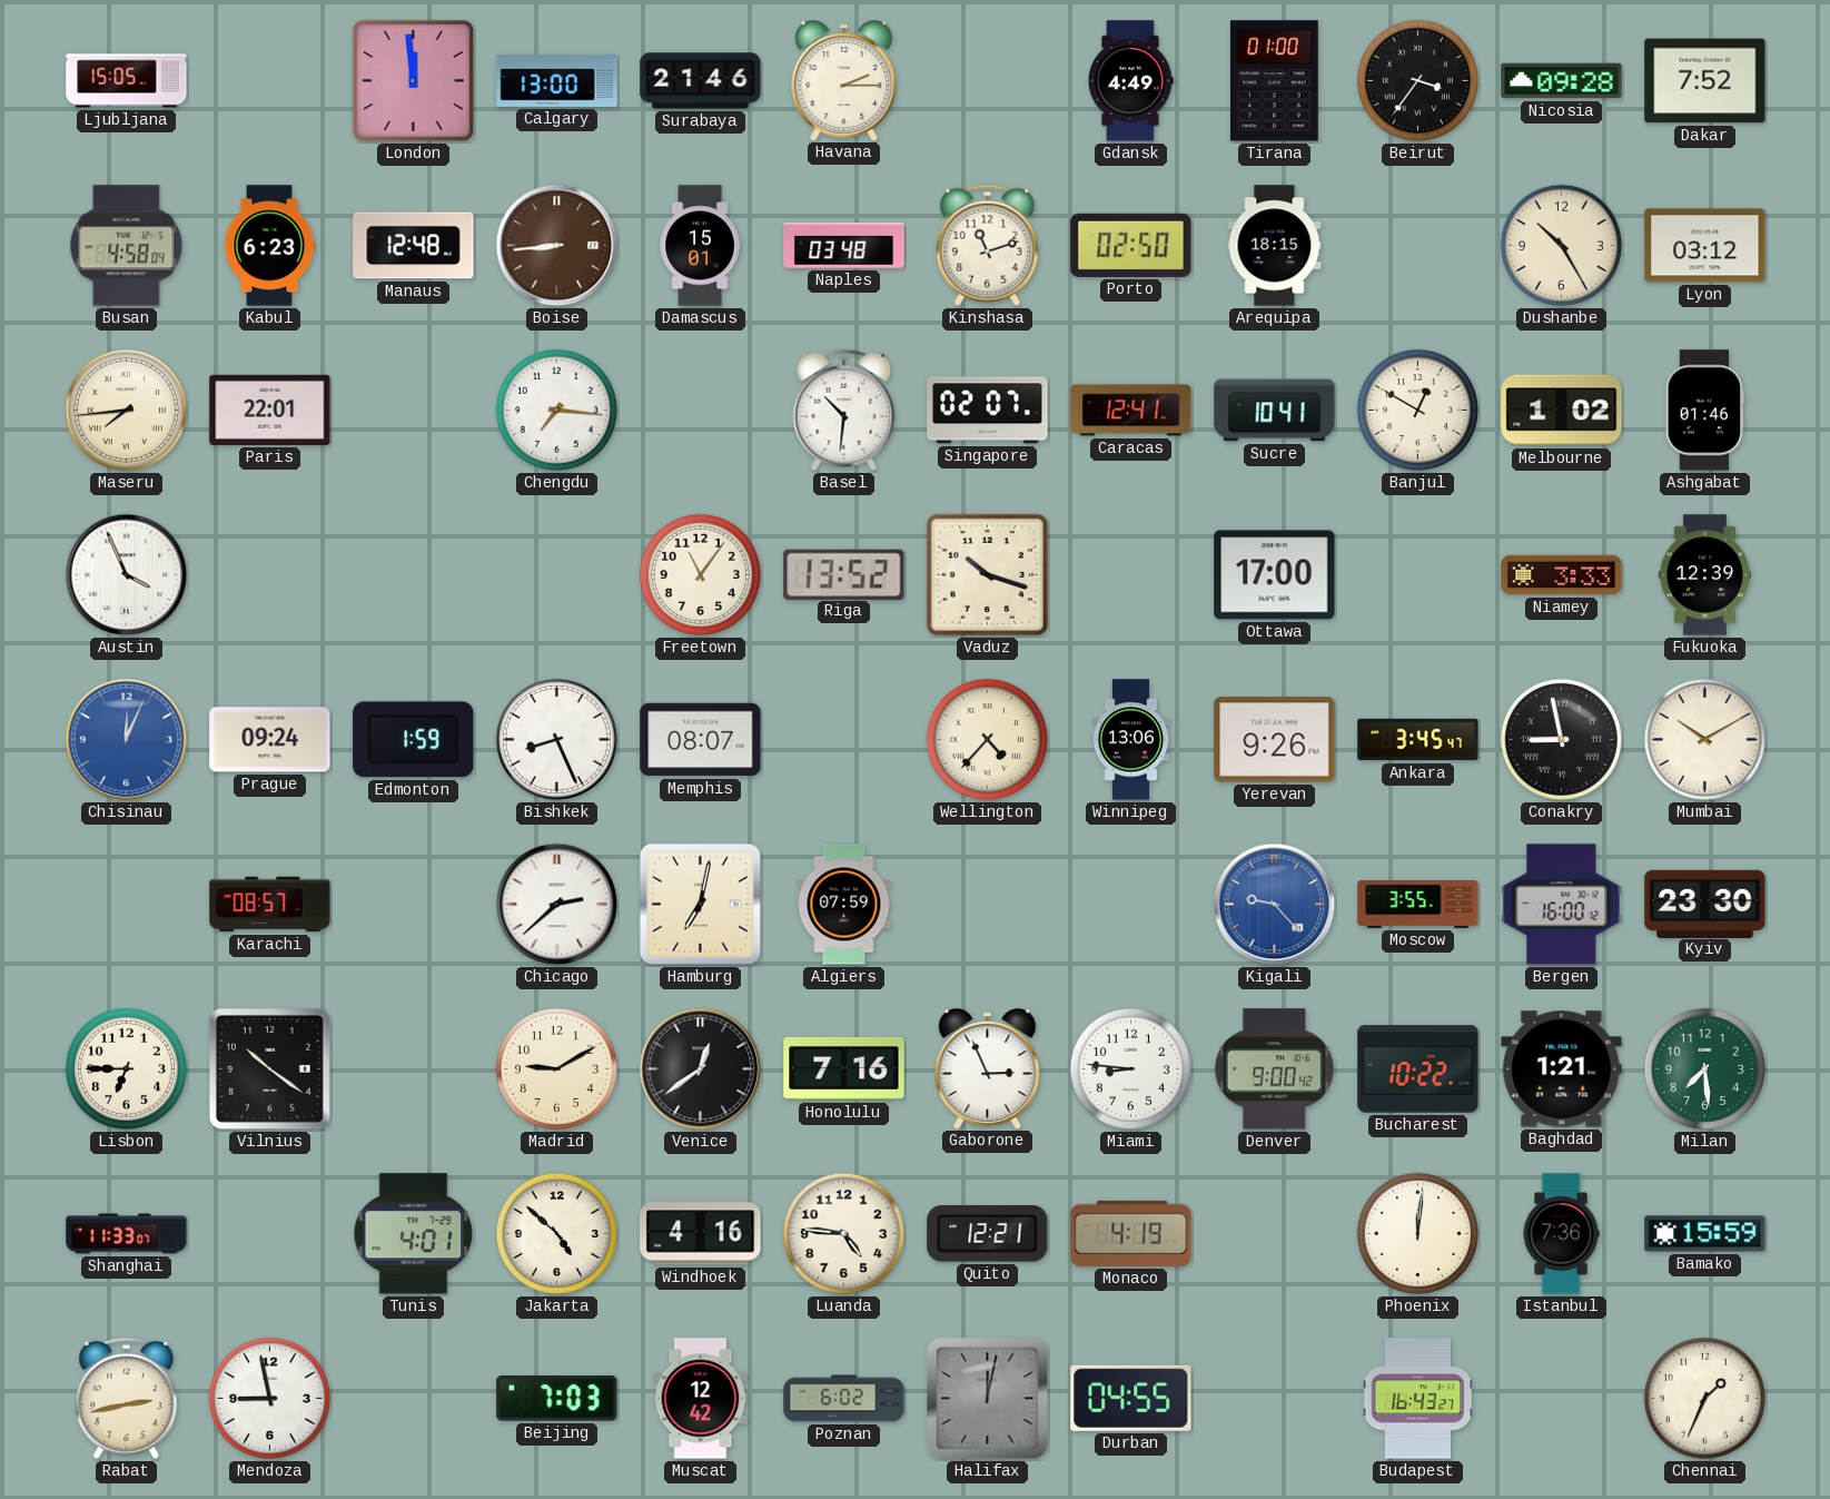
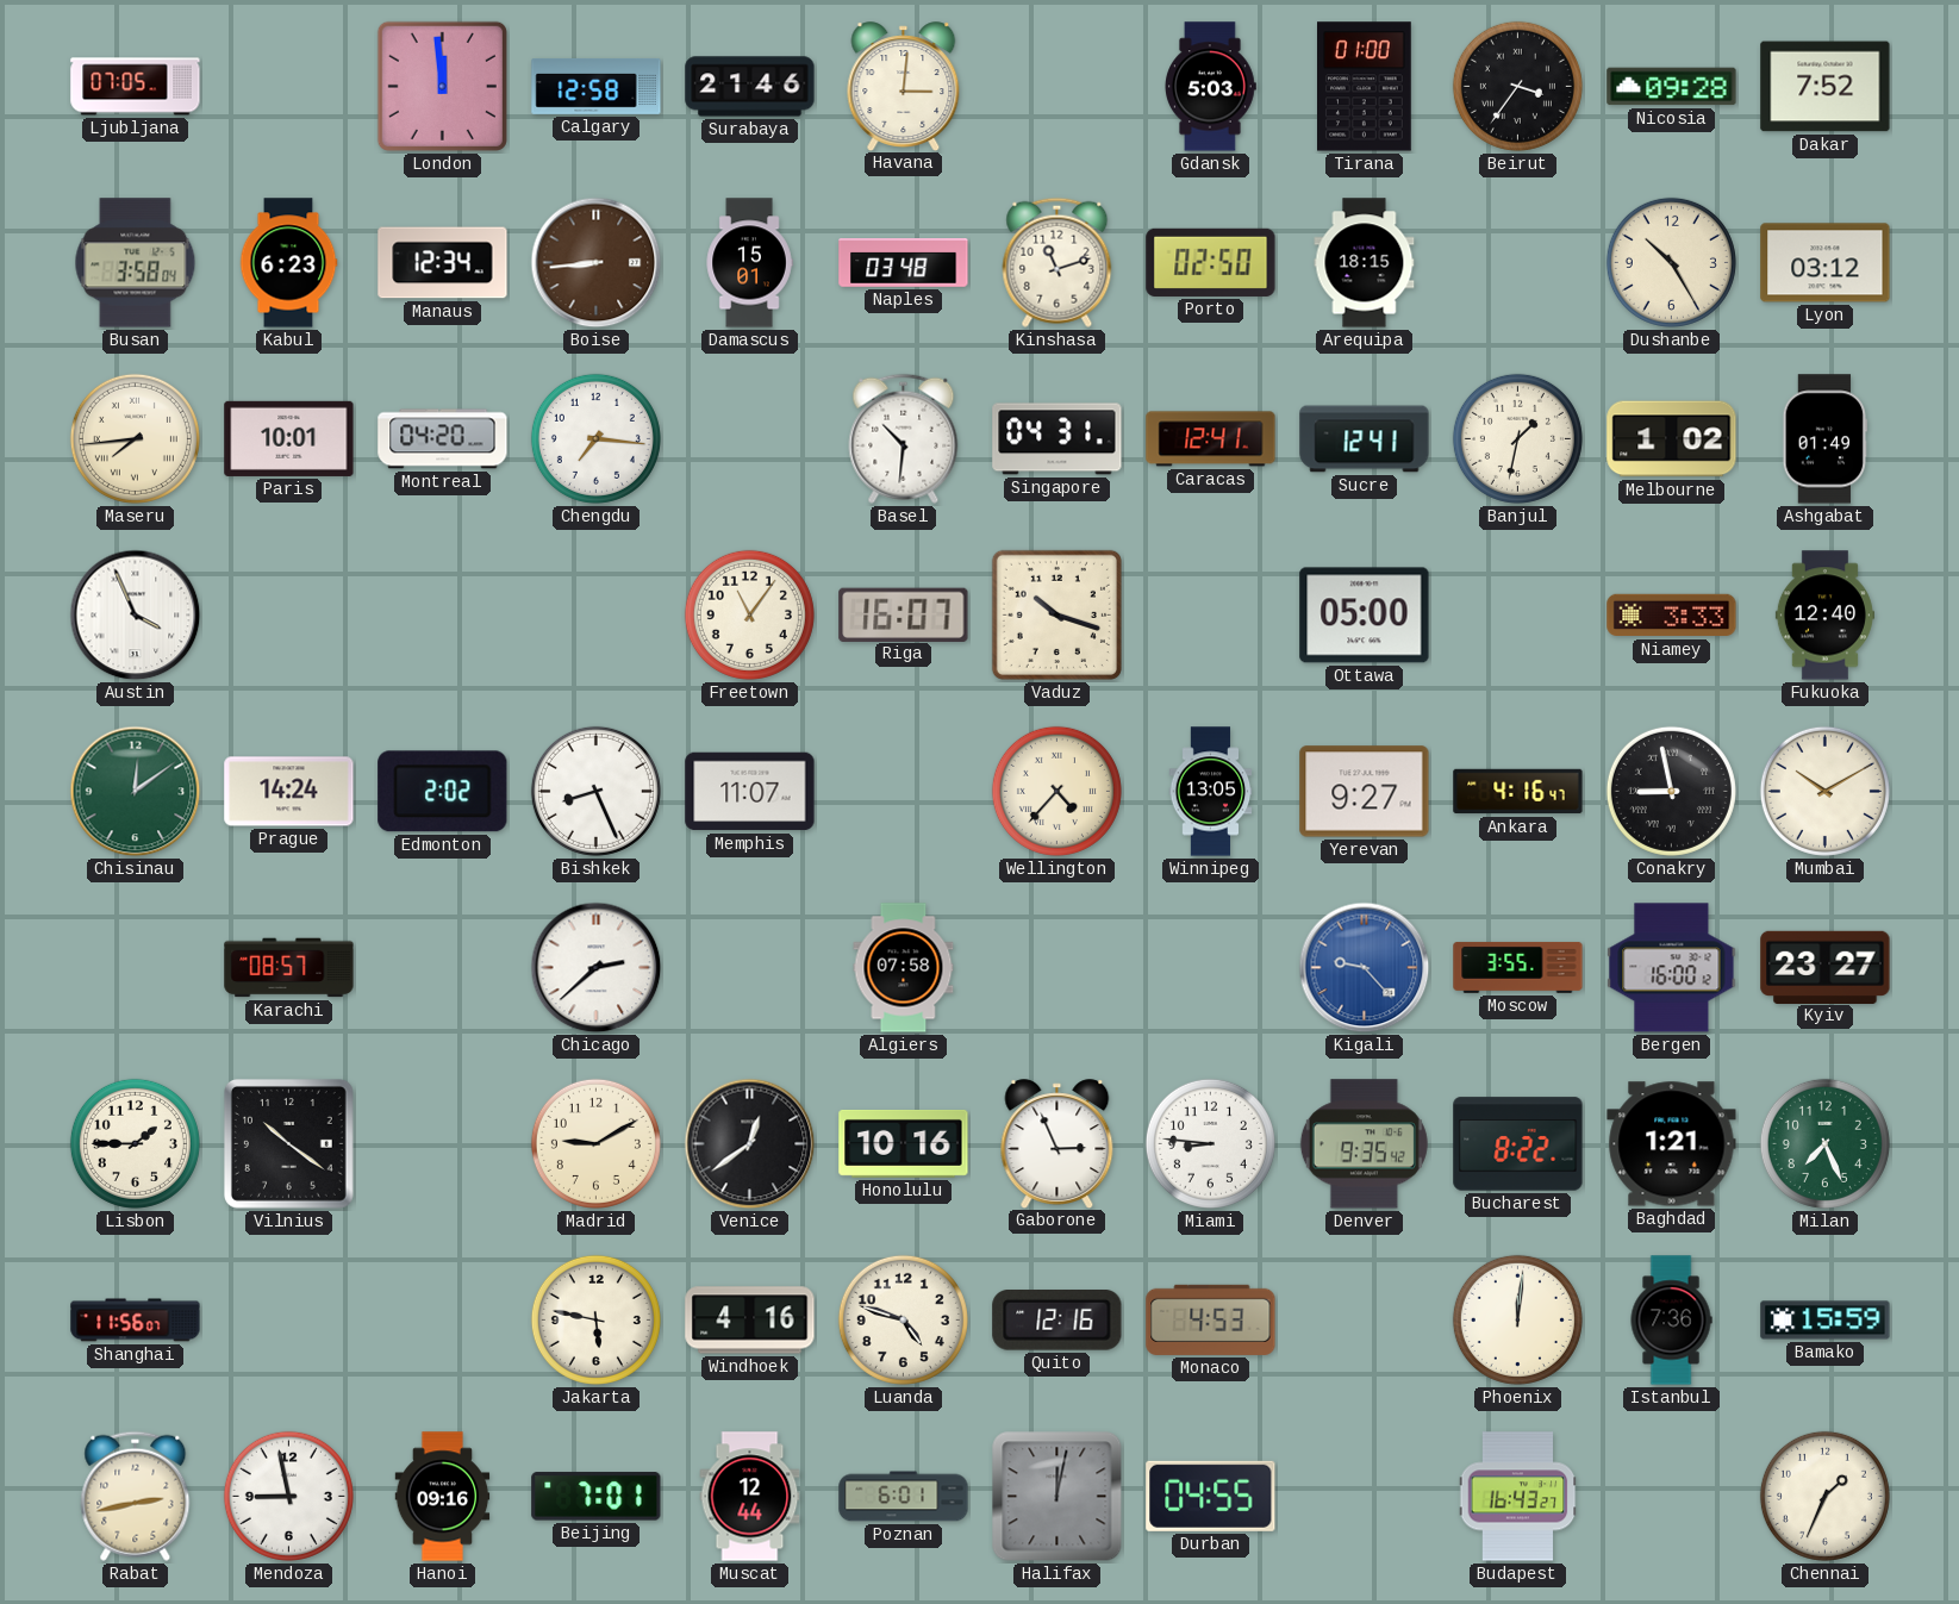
Ljubljana: 15:05 -> 07:05
Calgary: 13:00 -> 12:58
Havana: 2:15 -> 3:01
Gdansk: 4:49 -> 5:03
Busan: 4:58 -> 3:58
Manaus: 12:48 -> 12:34
Paris: 22:01 -> 10:01
Montreal: none -> 04:20
Singapore: 02:07 -> 04:31
Sucre: 10:41 -> 12:41
Banjul: 12:50 -> 1:32
Ashgabat: 01:46 -> 01:49
Riga: 13:52 -> 16:07
Ottawa: 17:00 -> 05:00
Fukuoka: 12:39 -> 12:40
Chisinau: 12:04 -> 12:09
Chisinau dial: blue -> green
Prague: 09:24 -> 14:24
Edmonton: 1:59 -> 2:02
Memphis: 08:07 -> 11:07
Winnipeg: 13:06 -> 13:05
Yerevan: 9:26 -> 9:27
Ankara: 3:45 -> 4:16
Hamburg: 7:02 -> none
Algiers: 07:59 -> 07:58
Kyiv: 23:30 -> 23:27
Lisbon: 6:45 -> 1:45
Honolulu: 7:16 -> 10:16
Denver: 9:00 -> 9:35
Bucharest: 10:22 -> 8:22
Milan: 7:29 -> 7:26
Shanghai: 11:33 -> 11:56
Tunis: 4:01 -> none
Jakarta: 4:52 -> 5:47
Luanda: 4:46 -> 4:48
Quito: 12:21 -> 12:16
Monaco: 4:19 -> 4:53
Hanoi: none -> 09:16
Beijing: 7:03 -> 7:01
Muscat: 12:42 -> 12:44
Poznan: 6:02 -> 6:01
